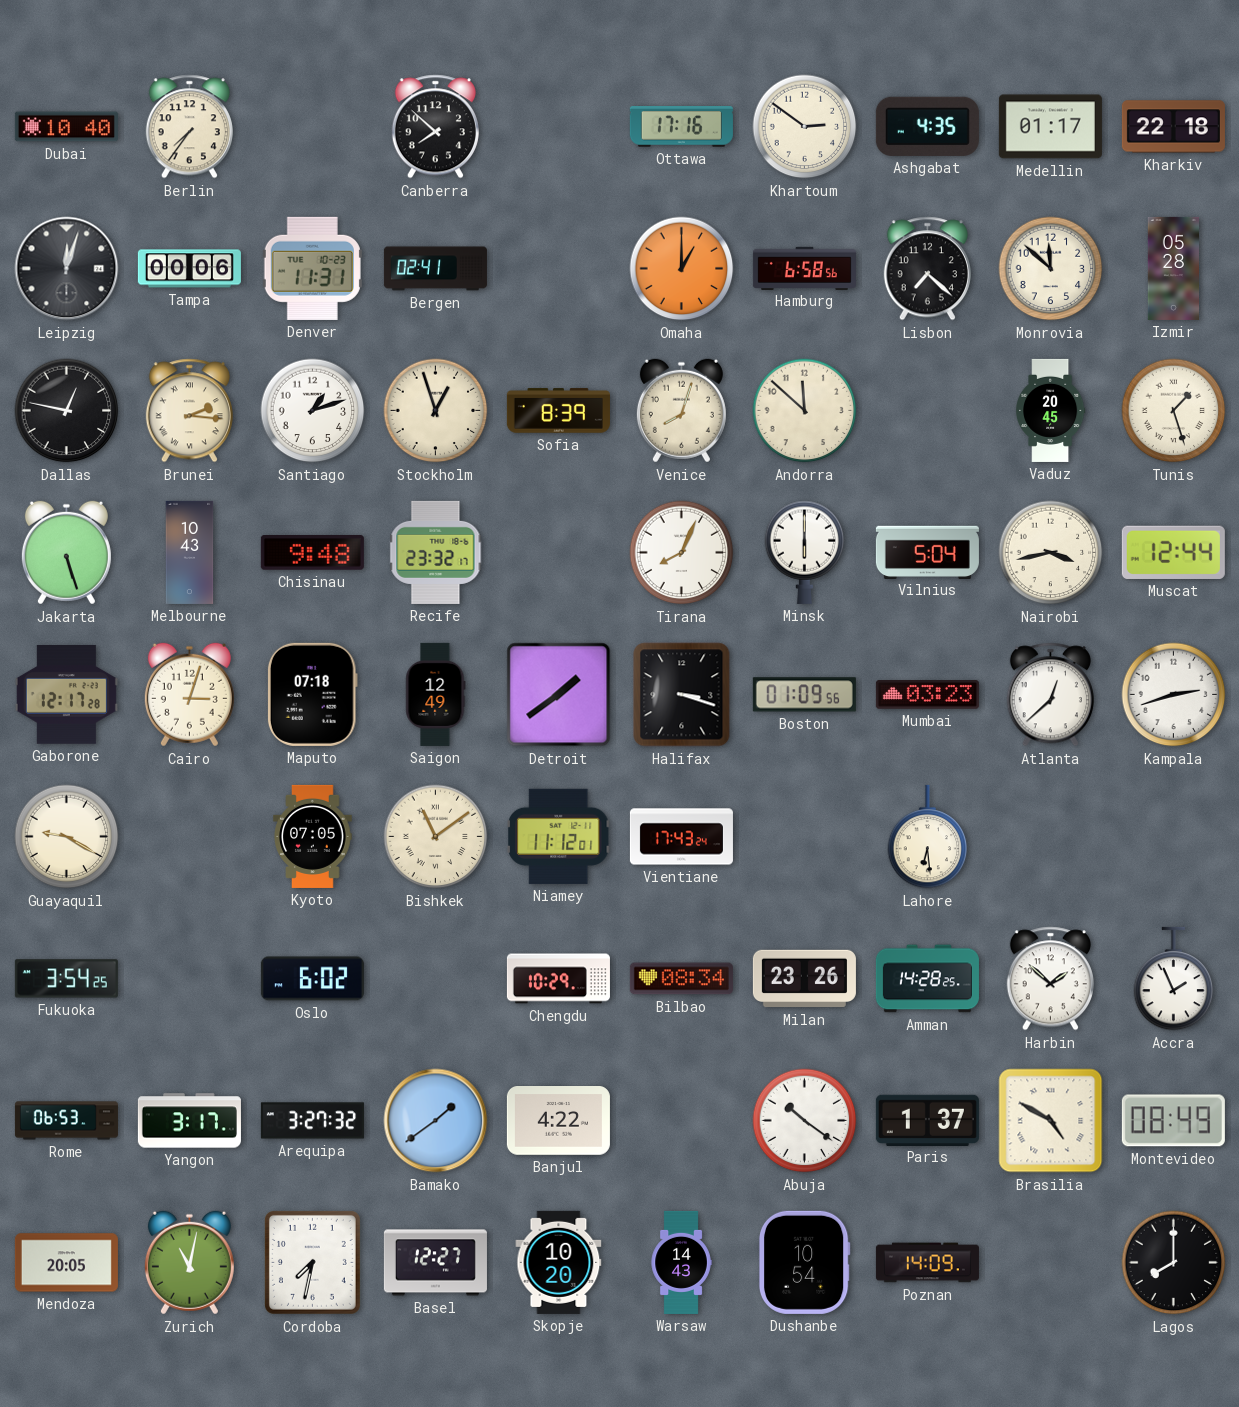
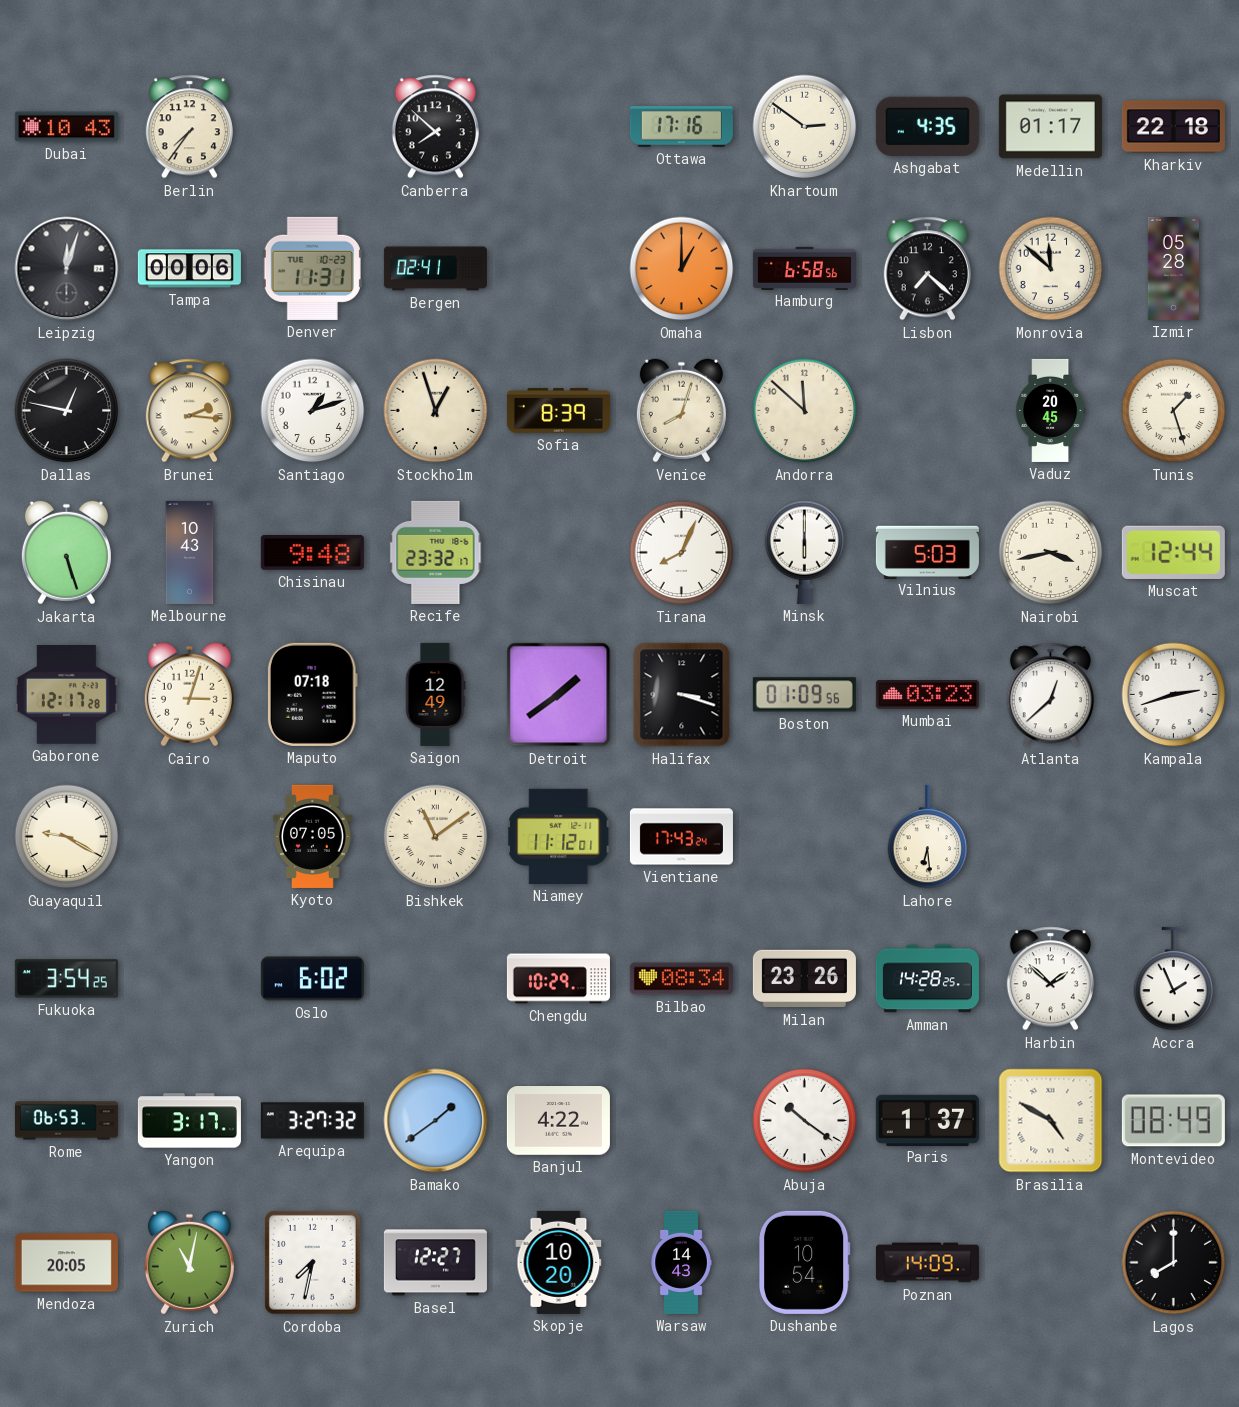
Dubai: 10:40 -> 10:43
Vilnius: 5:04 -> 5:03
